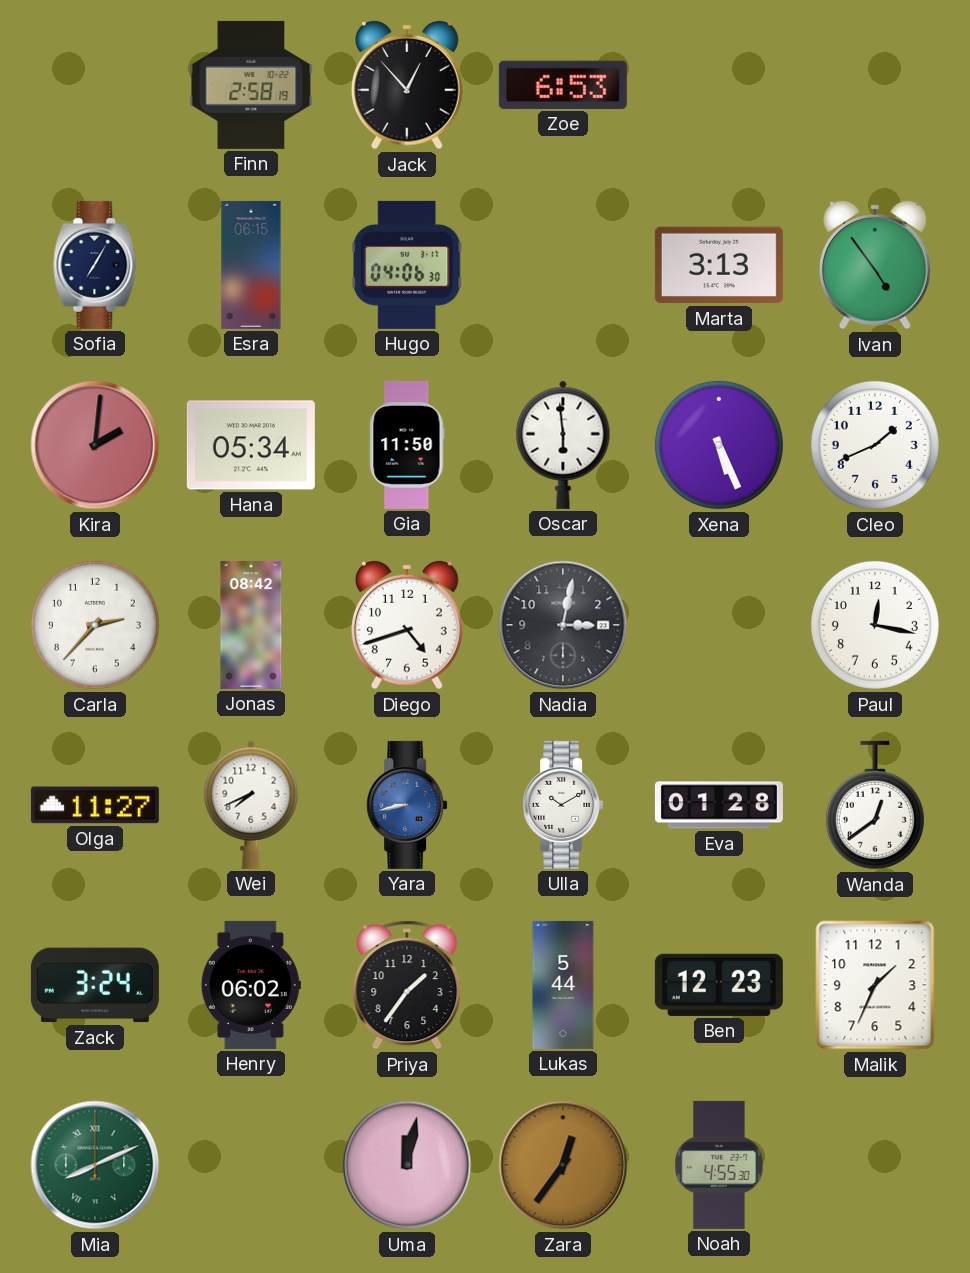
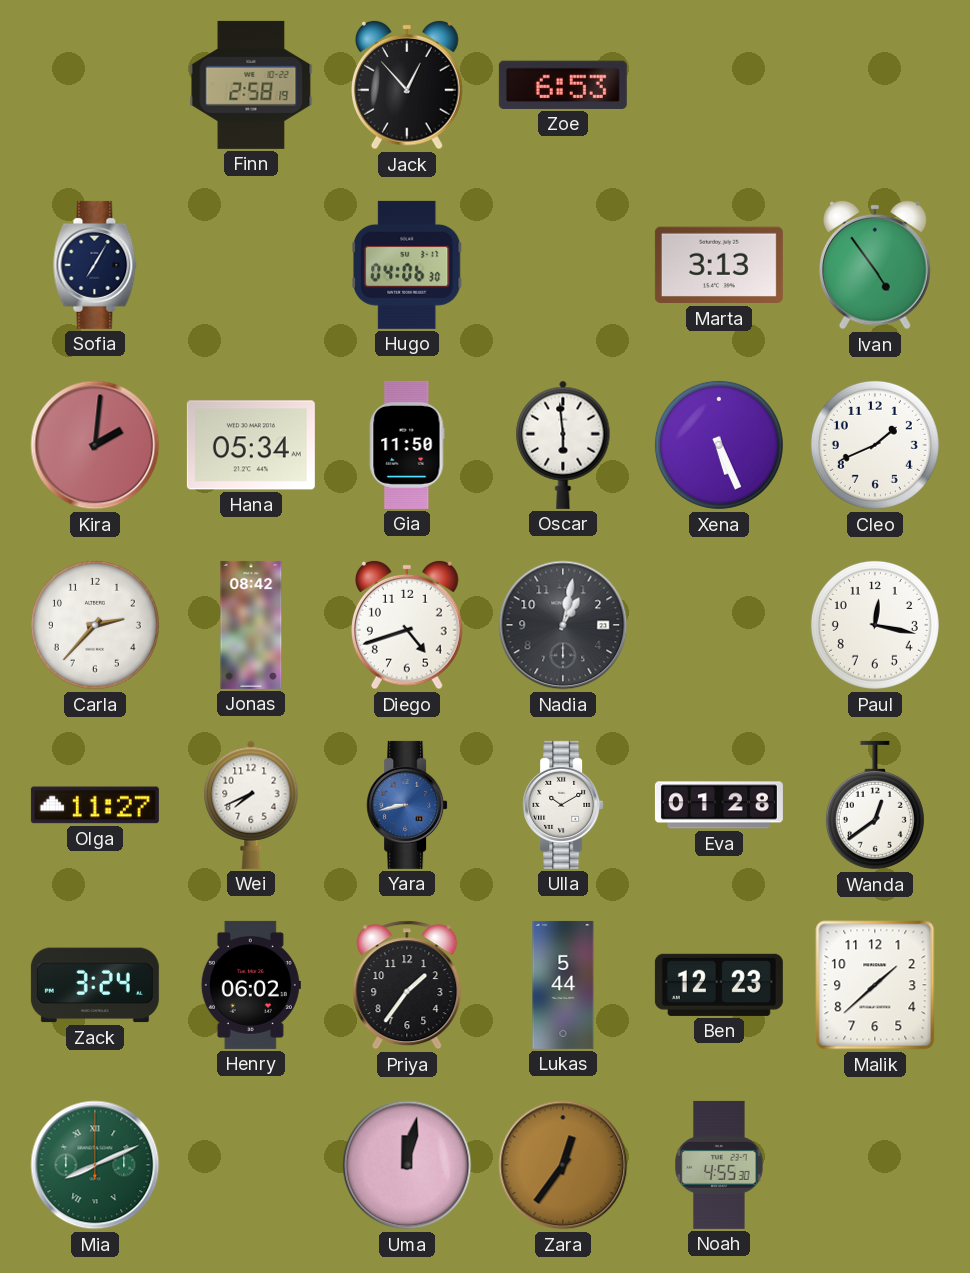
Esra: 06:15 -> none
Nadia: 3:02 -> 1:02
Malik: 1:34 -> 1:38
